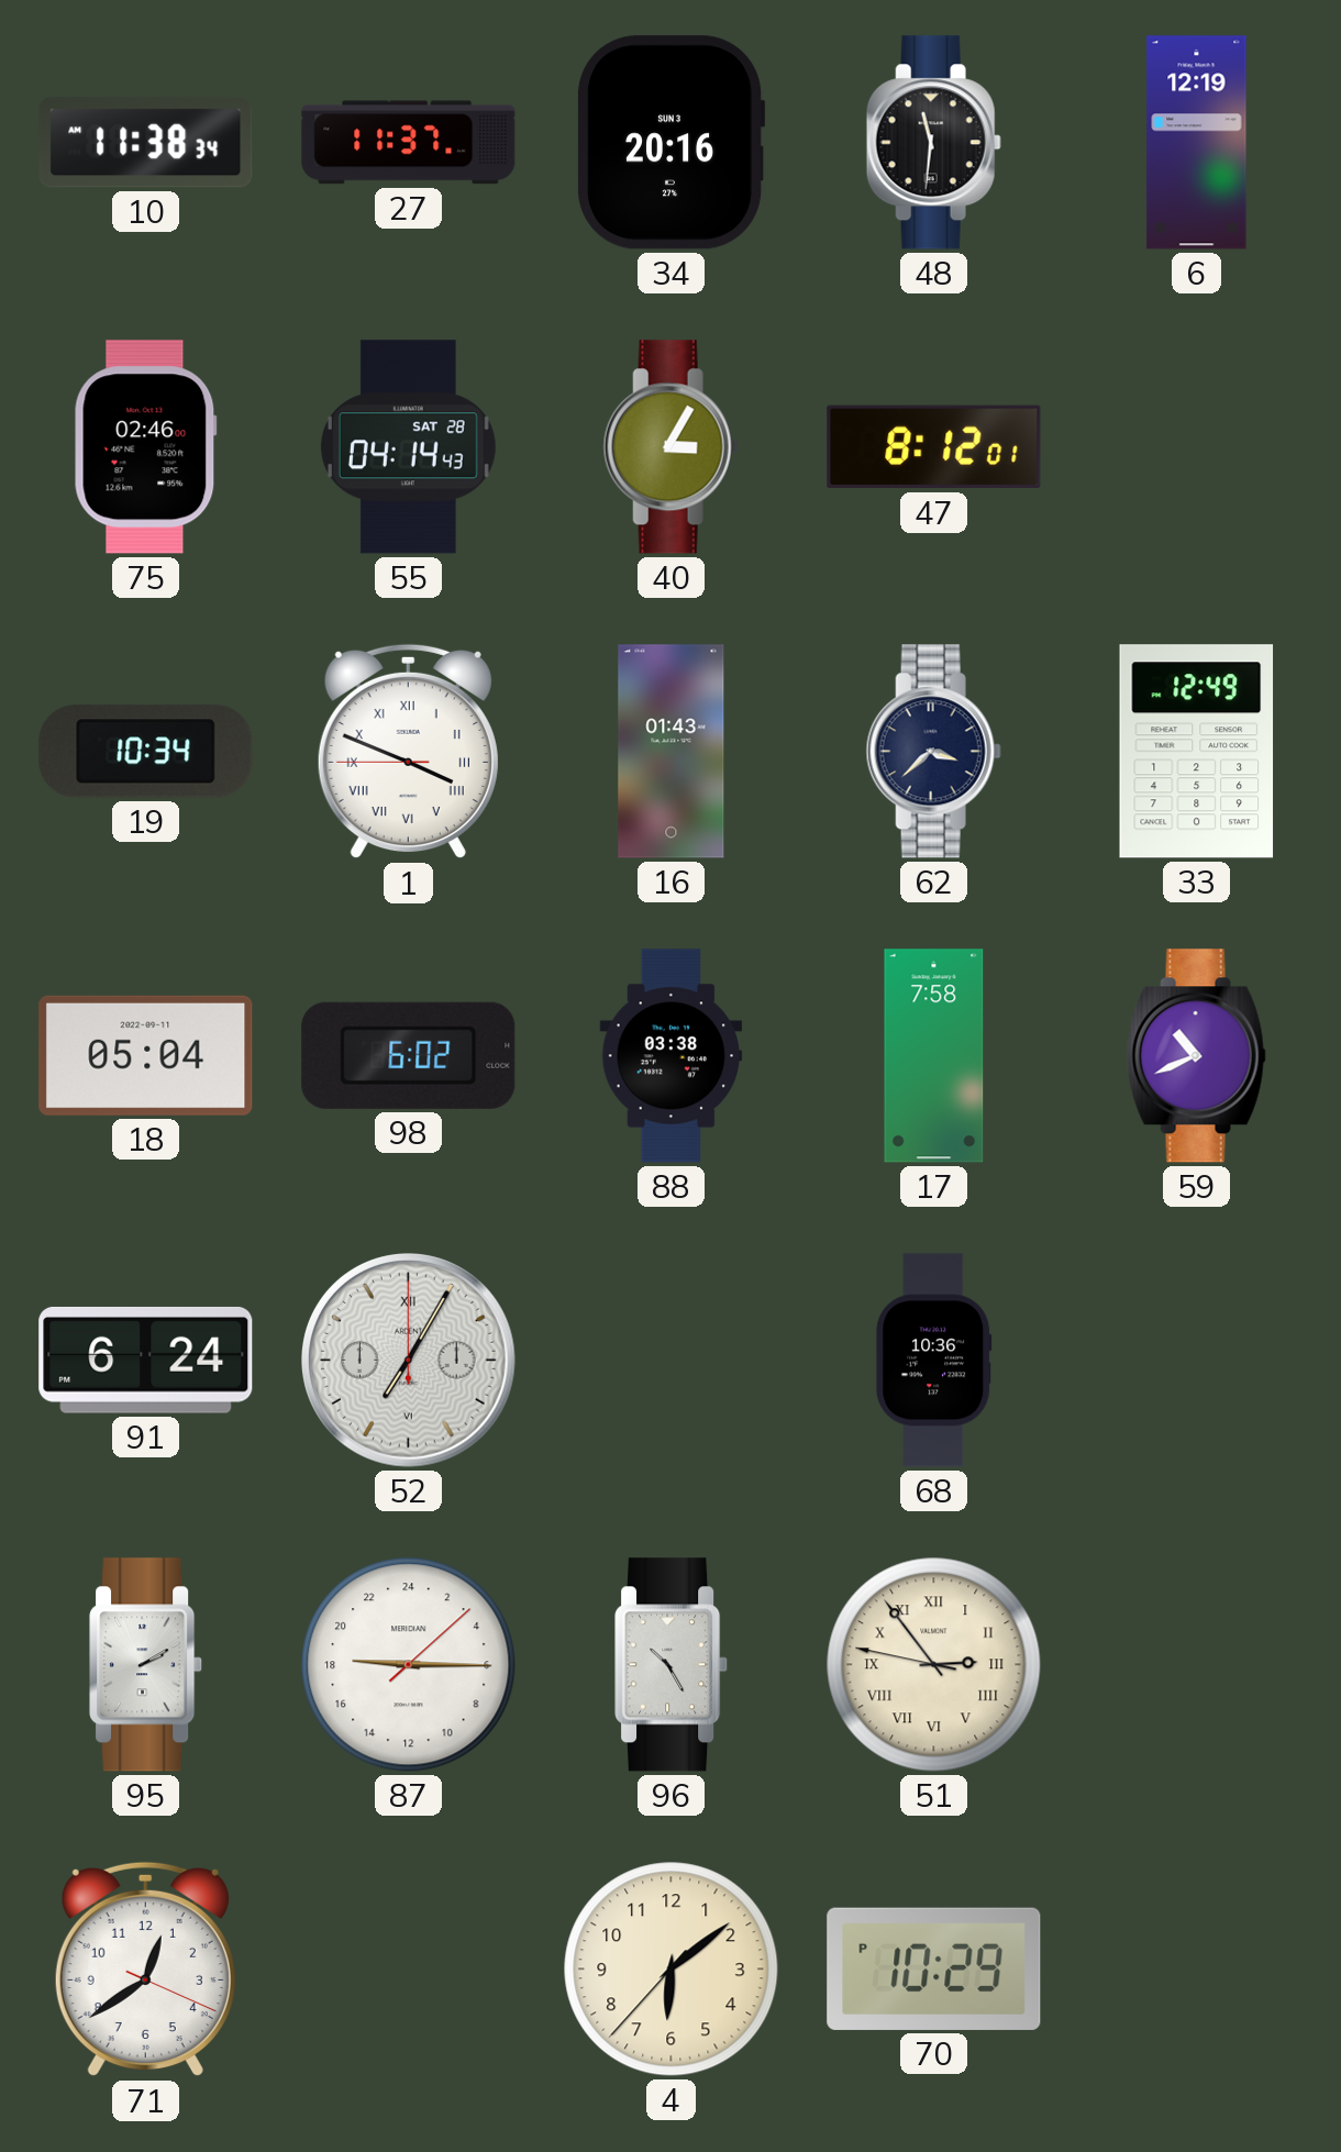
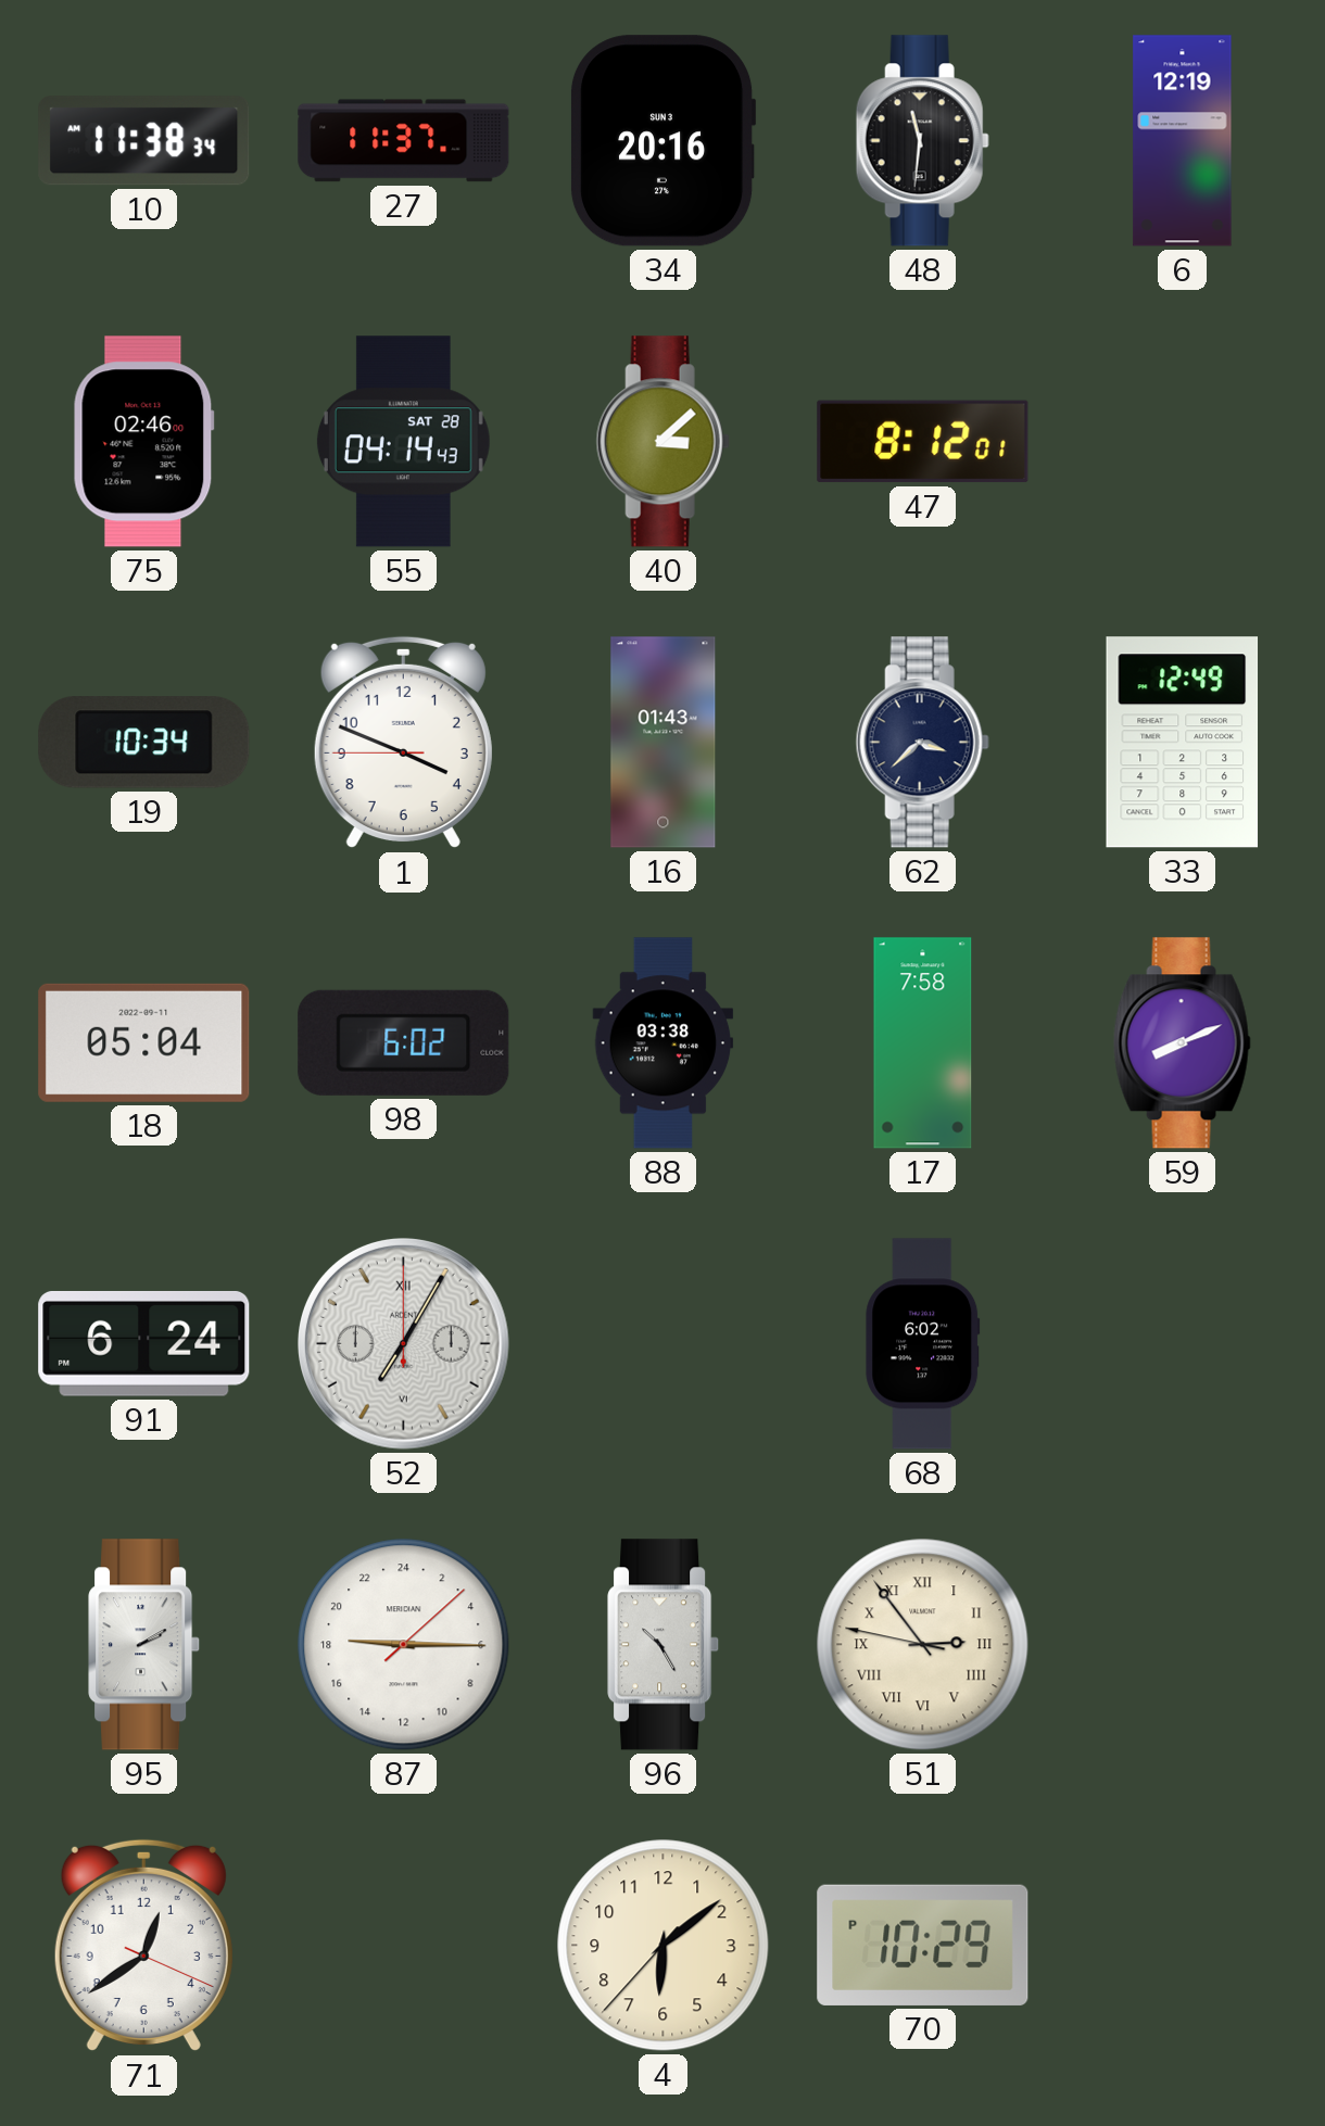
40: 3:05 -> 3:08
1 numerals: Roman -> Arabic
59: 10:41 -> 8:11
68: 10:36 -> 6:02
